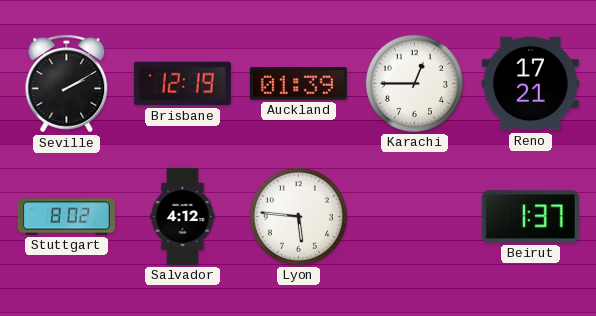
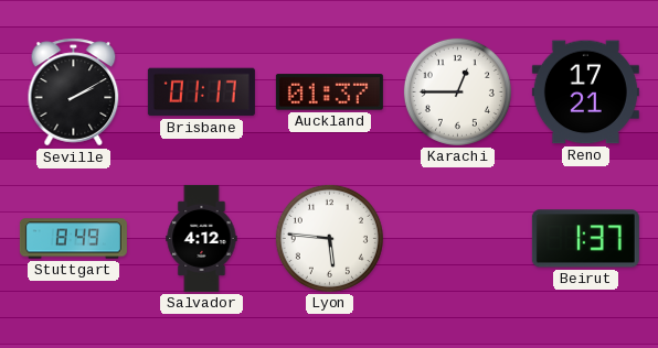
Brisbane: 12:19 -> 01:17
Auckland: 01:39 -> 01:37
Stuttgart: 8:02 -> 8:49
